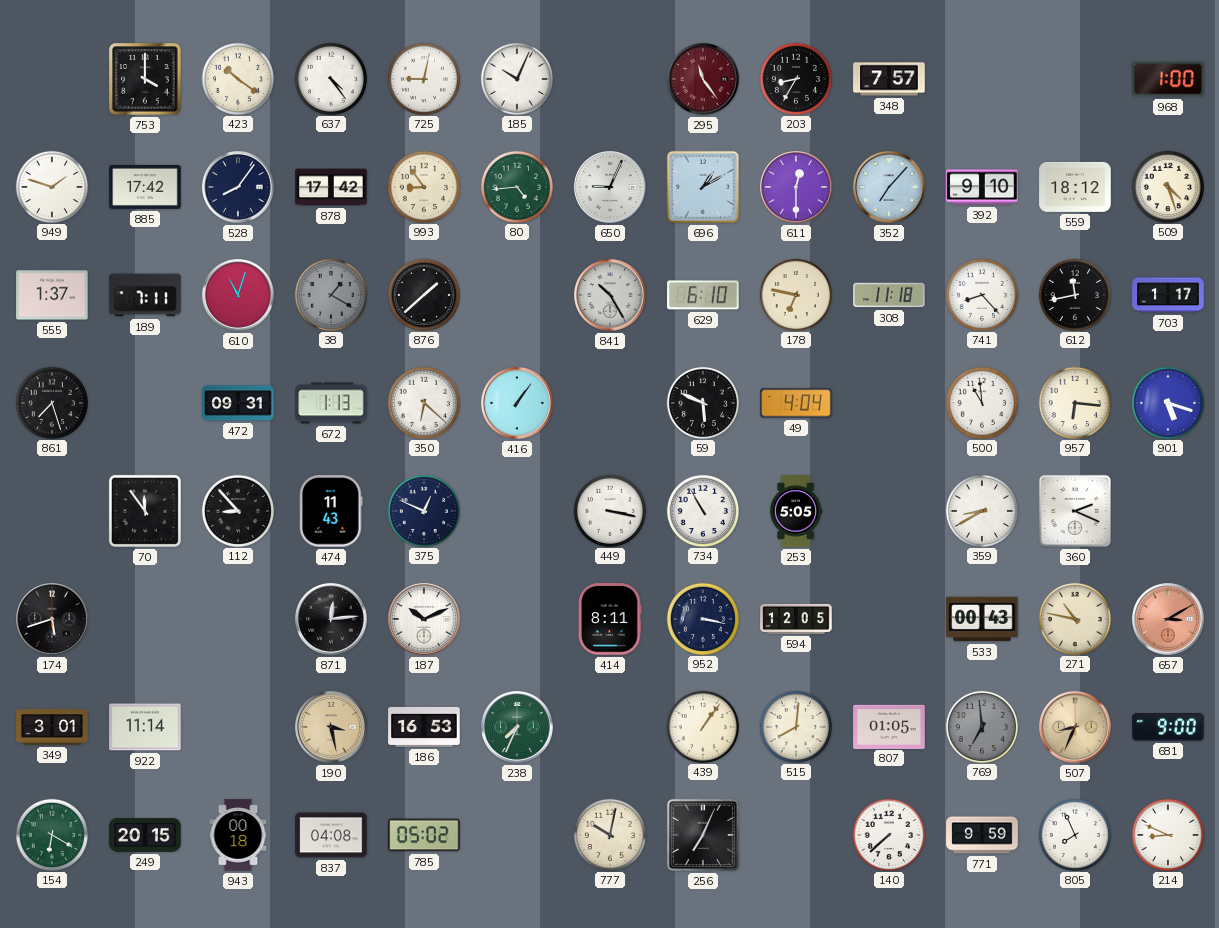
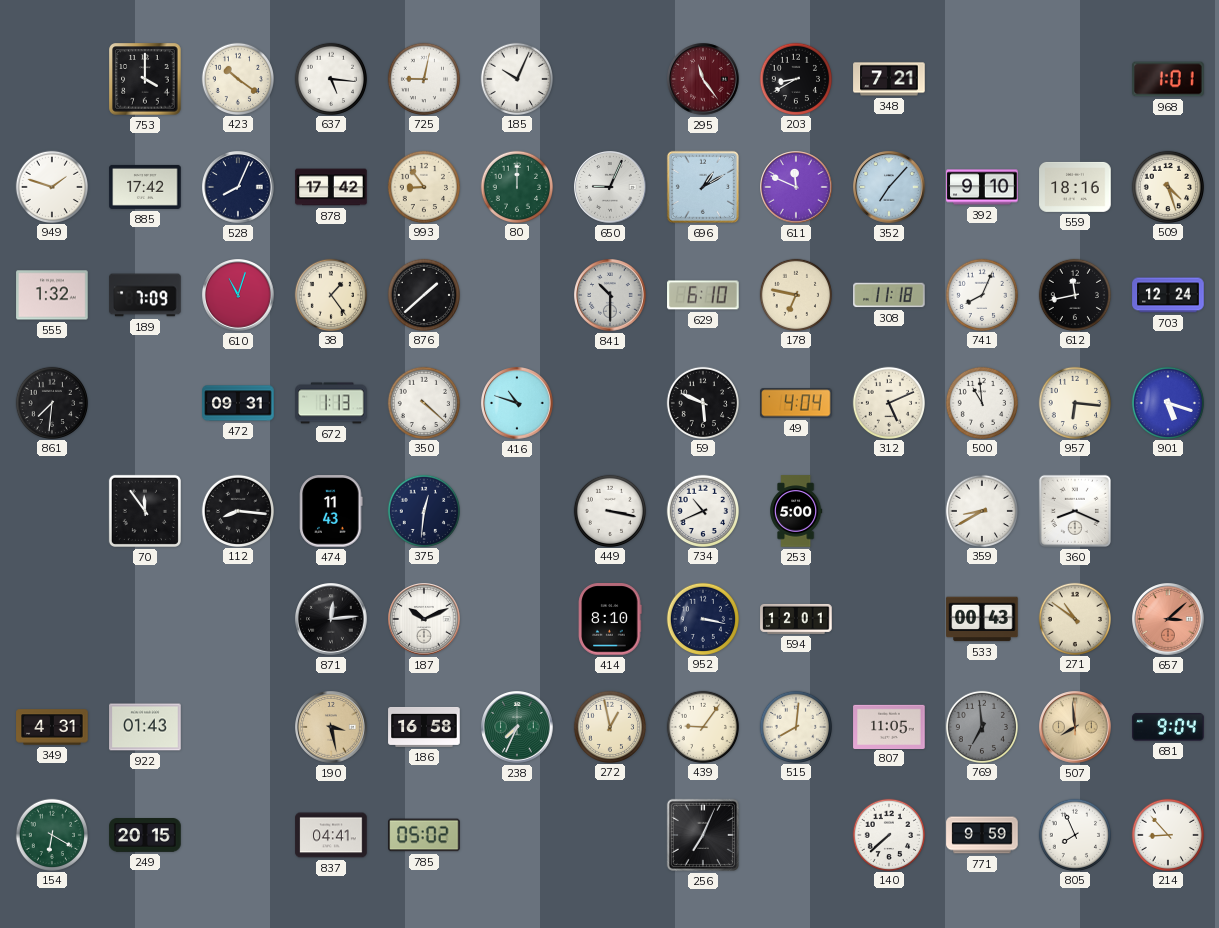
637: 4:24 -> 5:16
203: 8:35 -> 8:40
348: 7:57 -> 7:21
968: 1:00 -> 1:01
528: 8:06 -> 8:04
80: 4:44 -> 12:00
611: 12:30 -> 11:49
559: 18:12 -> 18:16
555: 1:37 -> 1:32
189: 7:11 -> 7:09
38: 1:20 -> 1:24
38 dial: grey -> cream
841: 10:25 -> 10:30
741: 8:23 -> 8:04
703: 1:17 -> 12:24
861: 7:27 -> 7:31
350: 6:22 -> 4:22
416: 1:06 -> 10:48
312: none -> 5:11
112: 8:53 -> 8:16
375: 12:49 -> 12:31
734: 10:55 -> 10:41
253: 5:05 -> 5:00
360: 2:19 -> 8:19
174: 5:42 -> none
414: 8:11 -> 8:10
594: 12:05 -> 12:01
271: 10:47 -> 10:51
657: 3:10 -> 3:08
349: 3:01 -> 4:31
922: 11:14 -> 01:43
186: 16:53 -> 16:58
272: none -> 12:58
439: 1:06 -> 9:06
807: 01:05 -> 11:05
507: 8:34 -> 7:59
681: 9:00 -> 9:04
943: 00:18 -> none
837: 04:08 -> 04:41
777: 10:02 -> none
214: 8:49 -> 8:53
